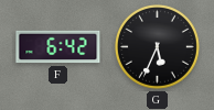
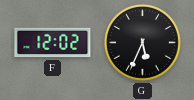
F: 6:42 -> 12:02
